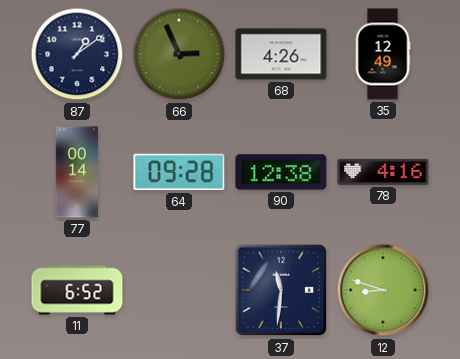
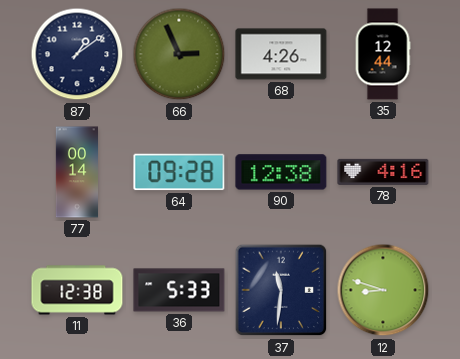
35: 12:49 -> 12:44
11: 6:52 -> 12:38
36: none -> 5:33
